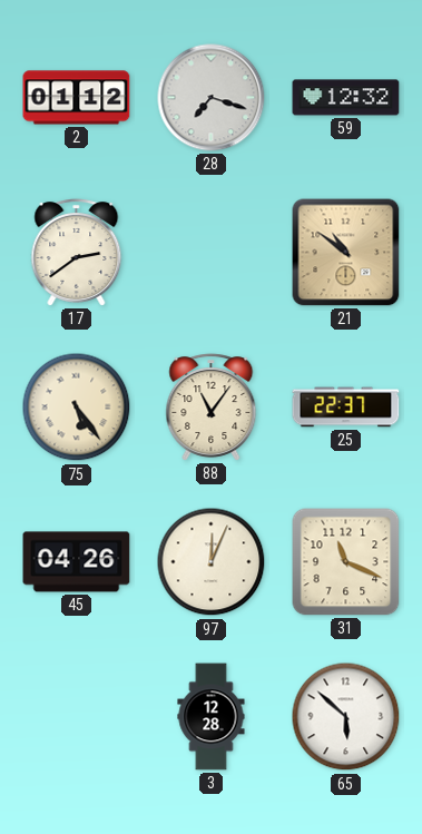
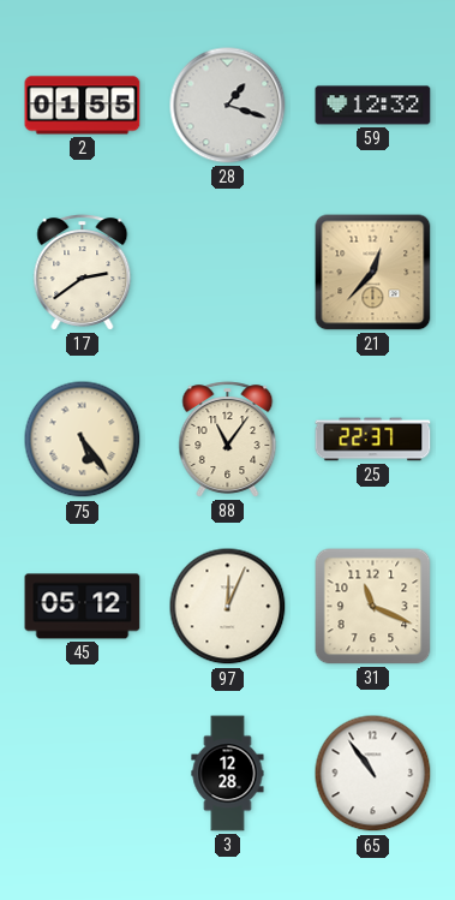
2: 01:12 -> 01:55
28: 7:18 -> 1:18
21: 10:51 -> 12:37
45: 04:26 -> 05:12
65: 5:52 -> 10:54
